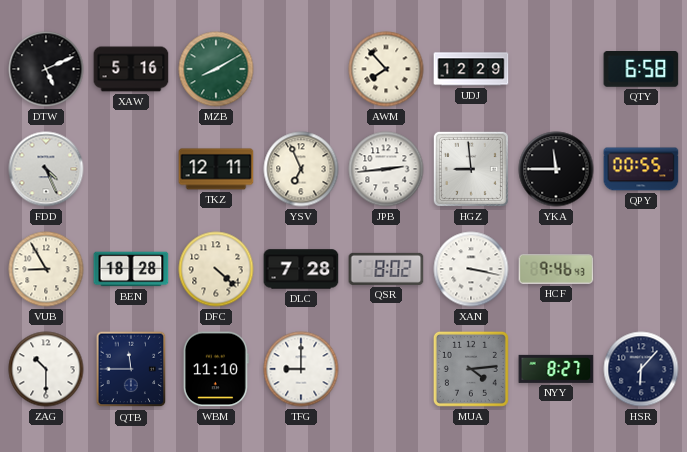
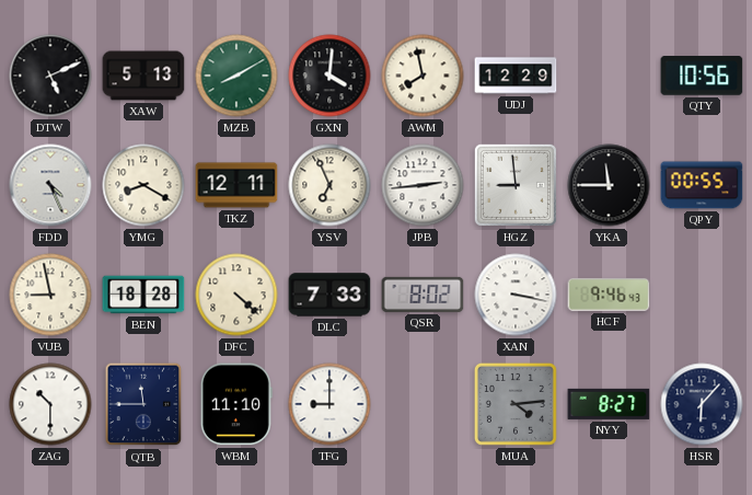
XAW: 5:16 -> 5:13
GXN: none -> 4:01
AWM: 7:53 -> 7:58
QTY: 6:58 -> 10:56
YMG: none -> 8:20
VUB: 8:55 -> 8:58
DLC: 7:28 -> 7:33
